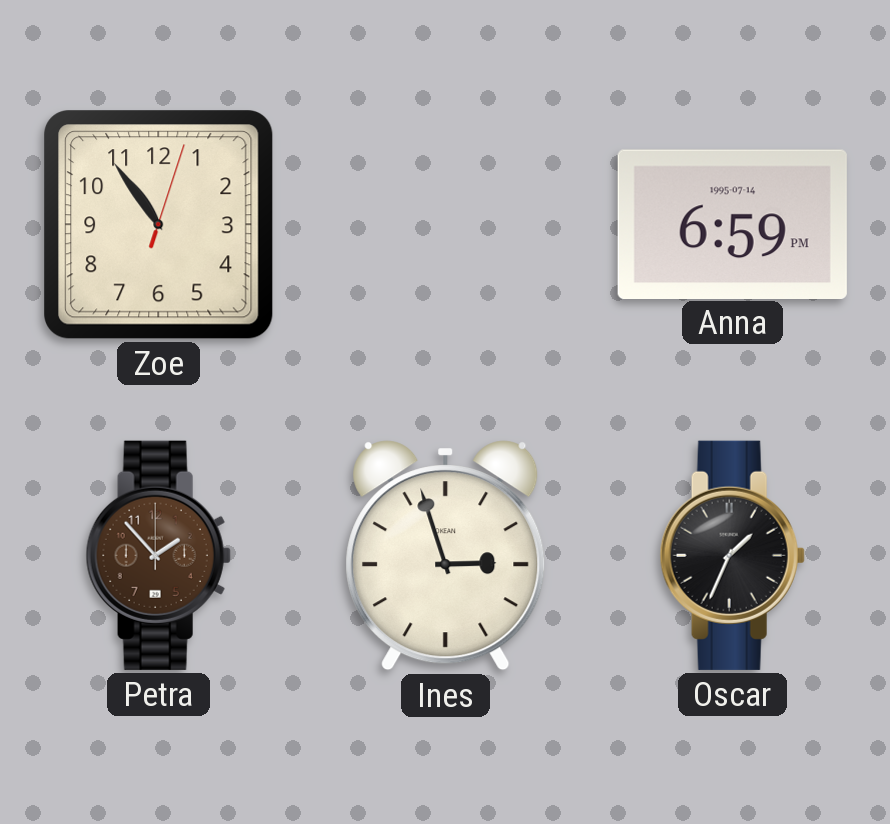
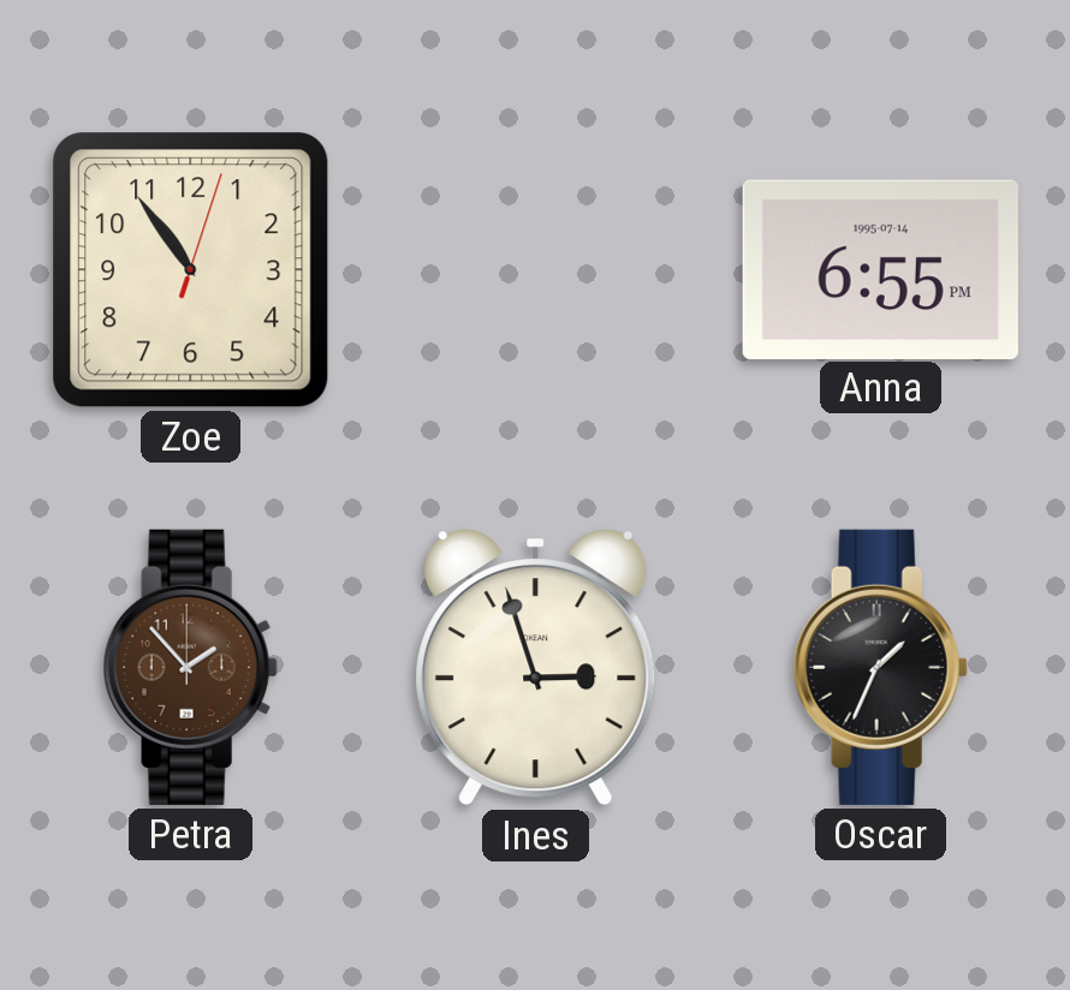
Anna: 6:59 -> 6:55
